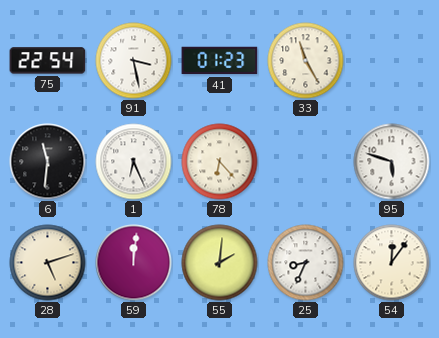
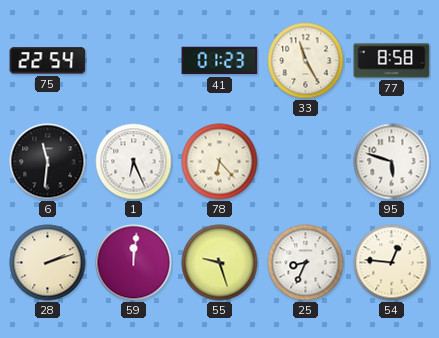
91: 3:28 -> none
77: none -> 8:58
28: 5:12 -> 2:12
55: 2:01 -> 9:27
54: 12:06 -> 12:46
